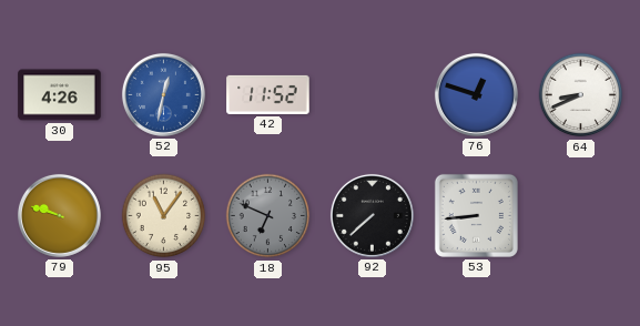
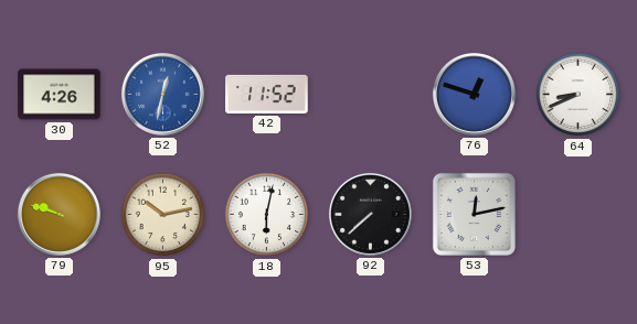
95: 11:06 -> 10:13
18: 6:49 -> 6:02
18 dial: grey -> white
53: 8:44 -> 12:13
